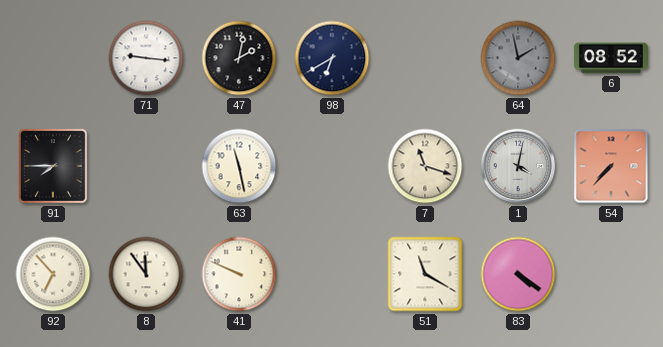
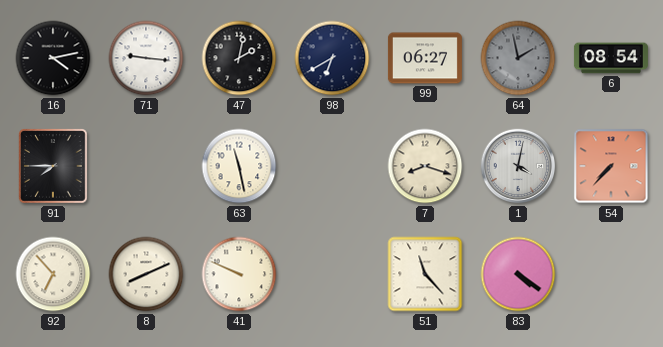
16: none -> 4:13
99: none -> 06:27
6: 08:52 -> 08:54
7: 11:18 -> 8:18
8: 11:54 -> 8:11
51: 11:20 -> 11:23
